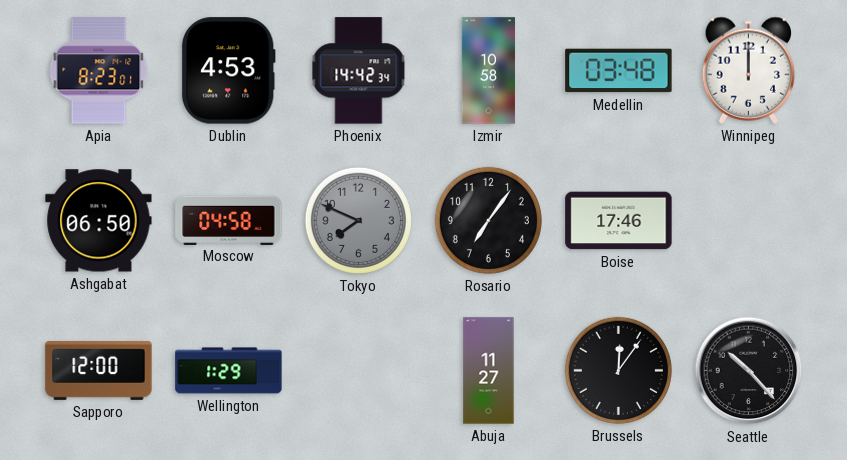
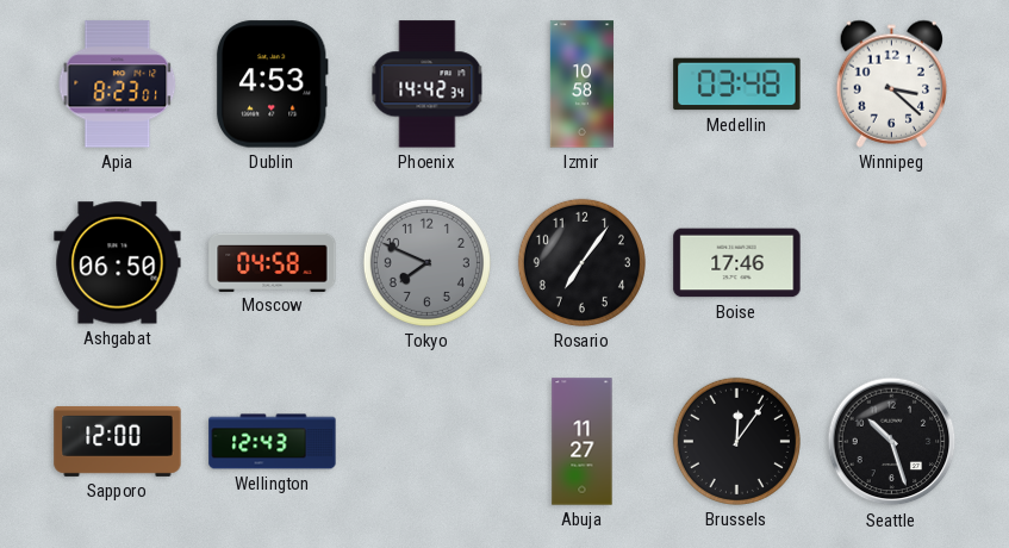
Winnipeg: 12:00 -> 3:22
Wellington: 1:29 -> 12:43
Seattle: 10:23 -> 10:27
